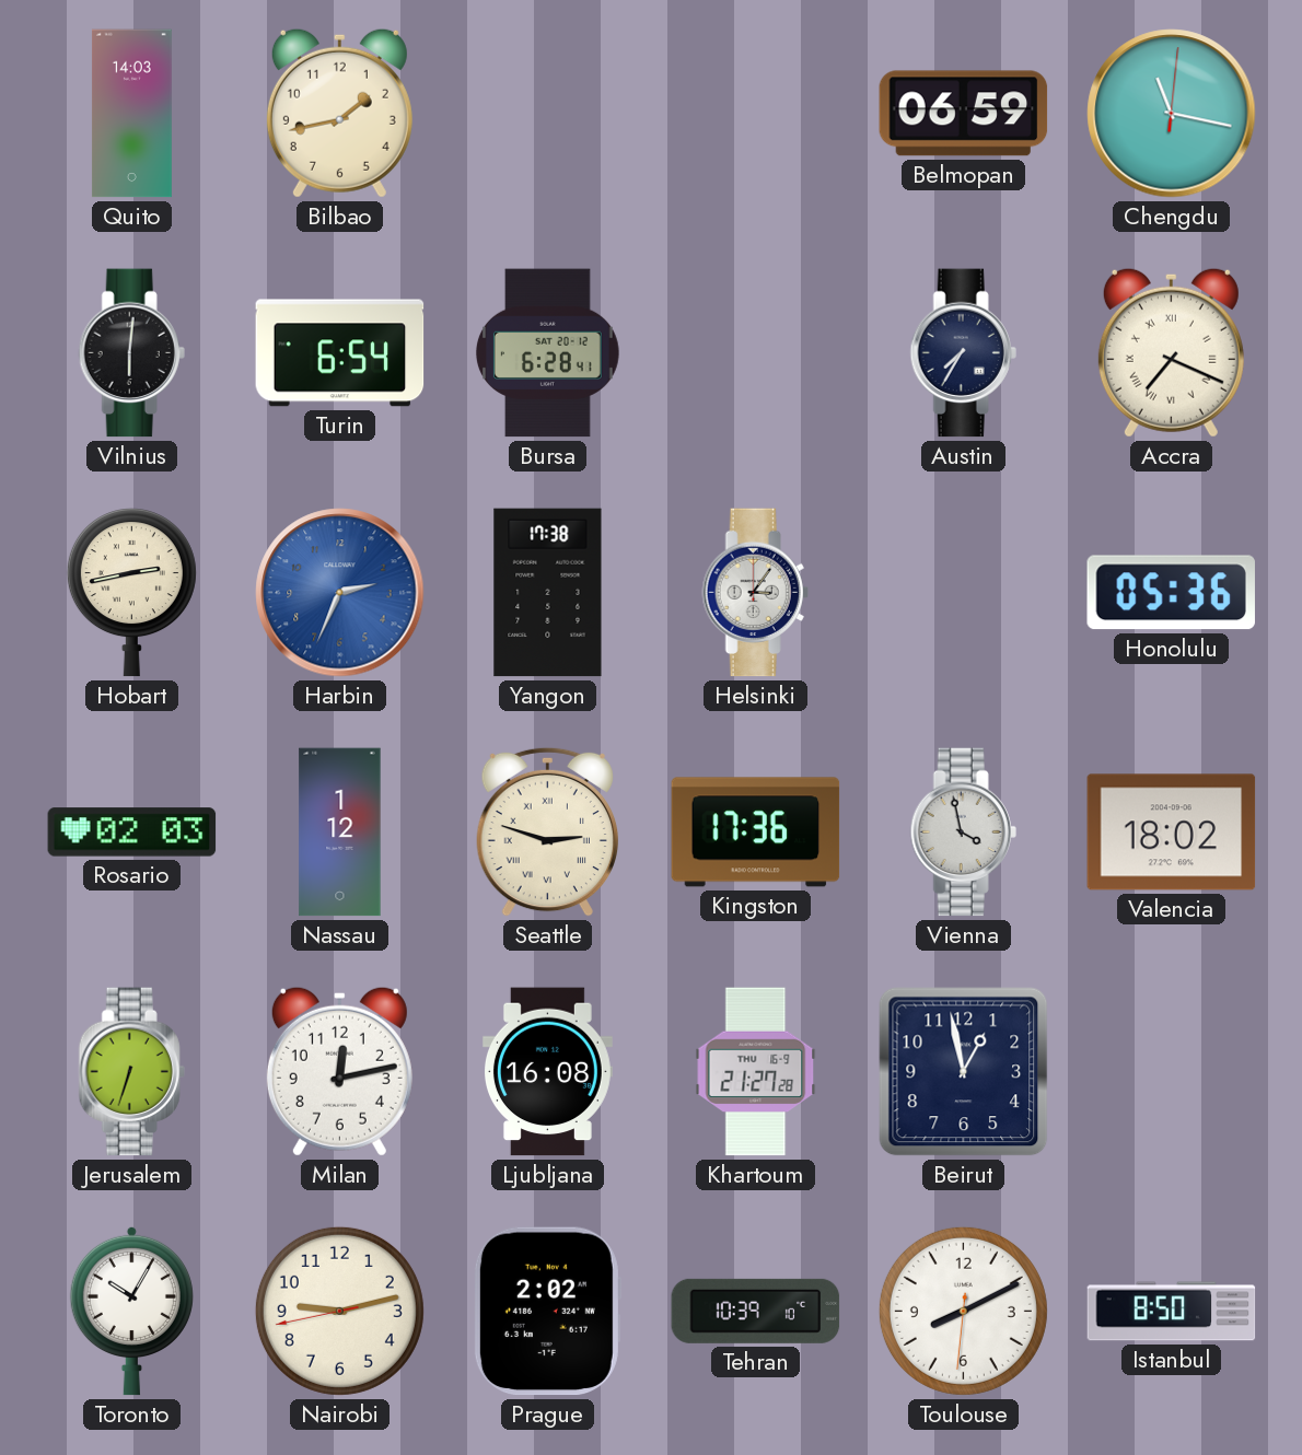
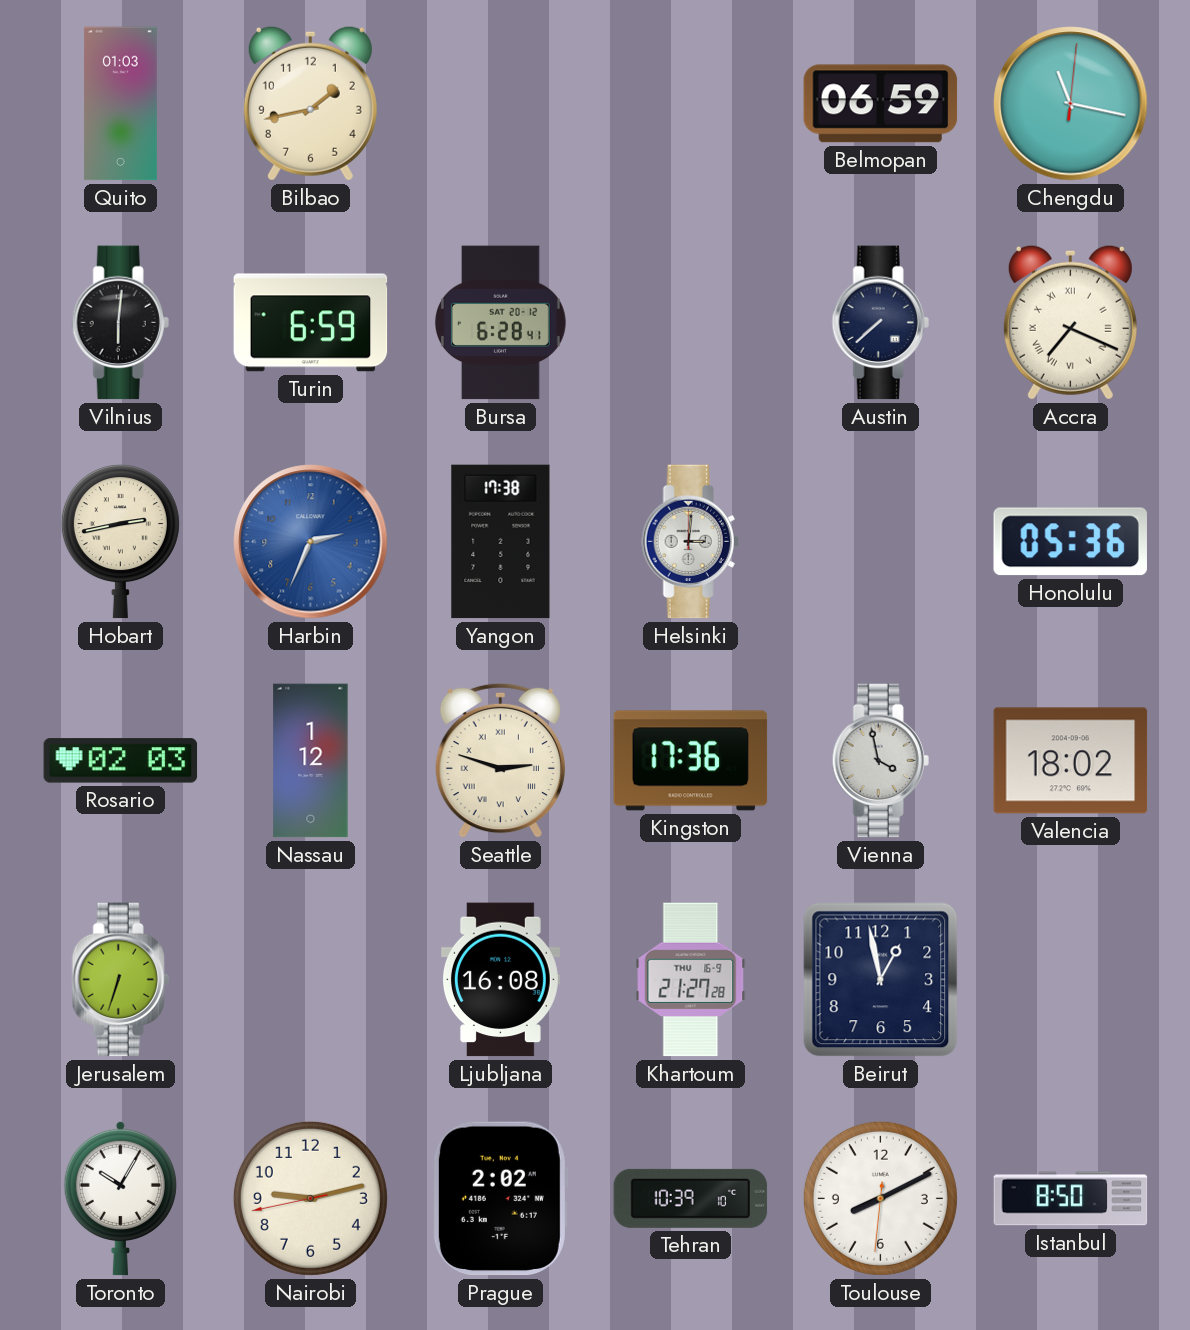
Quito: 14:03 -> 01:03
Turin: 6:54 -> 6:59
Austin: 7:35 -> 7:38
Helsinki: 3:06 -> 3:01
Milan: 12:13 -> none
